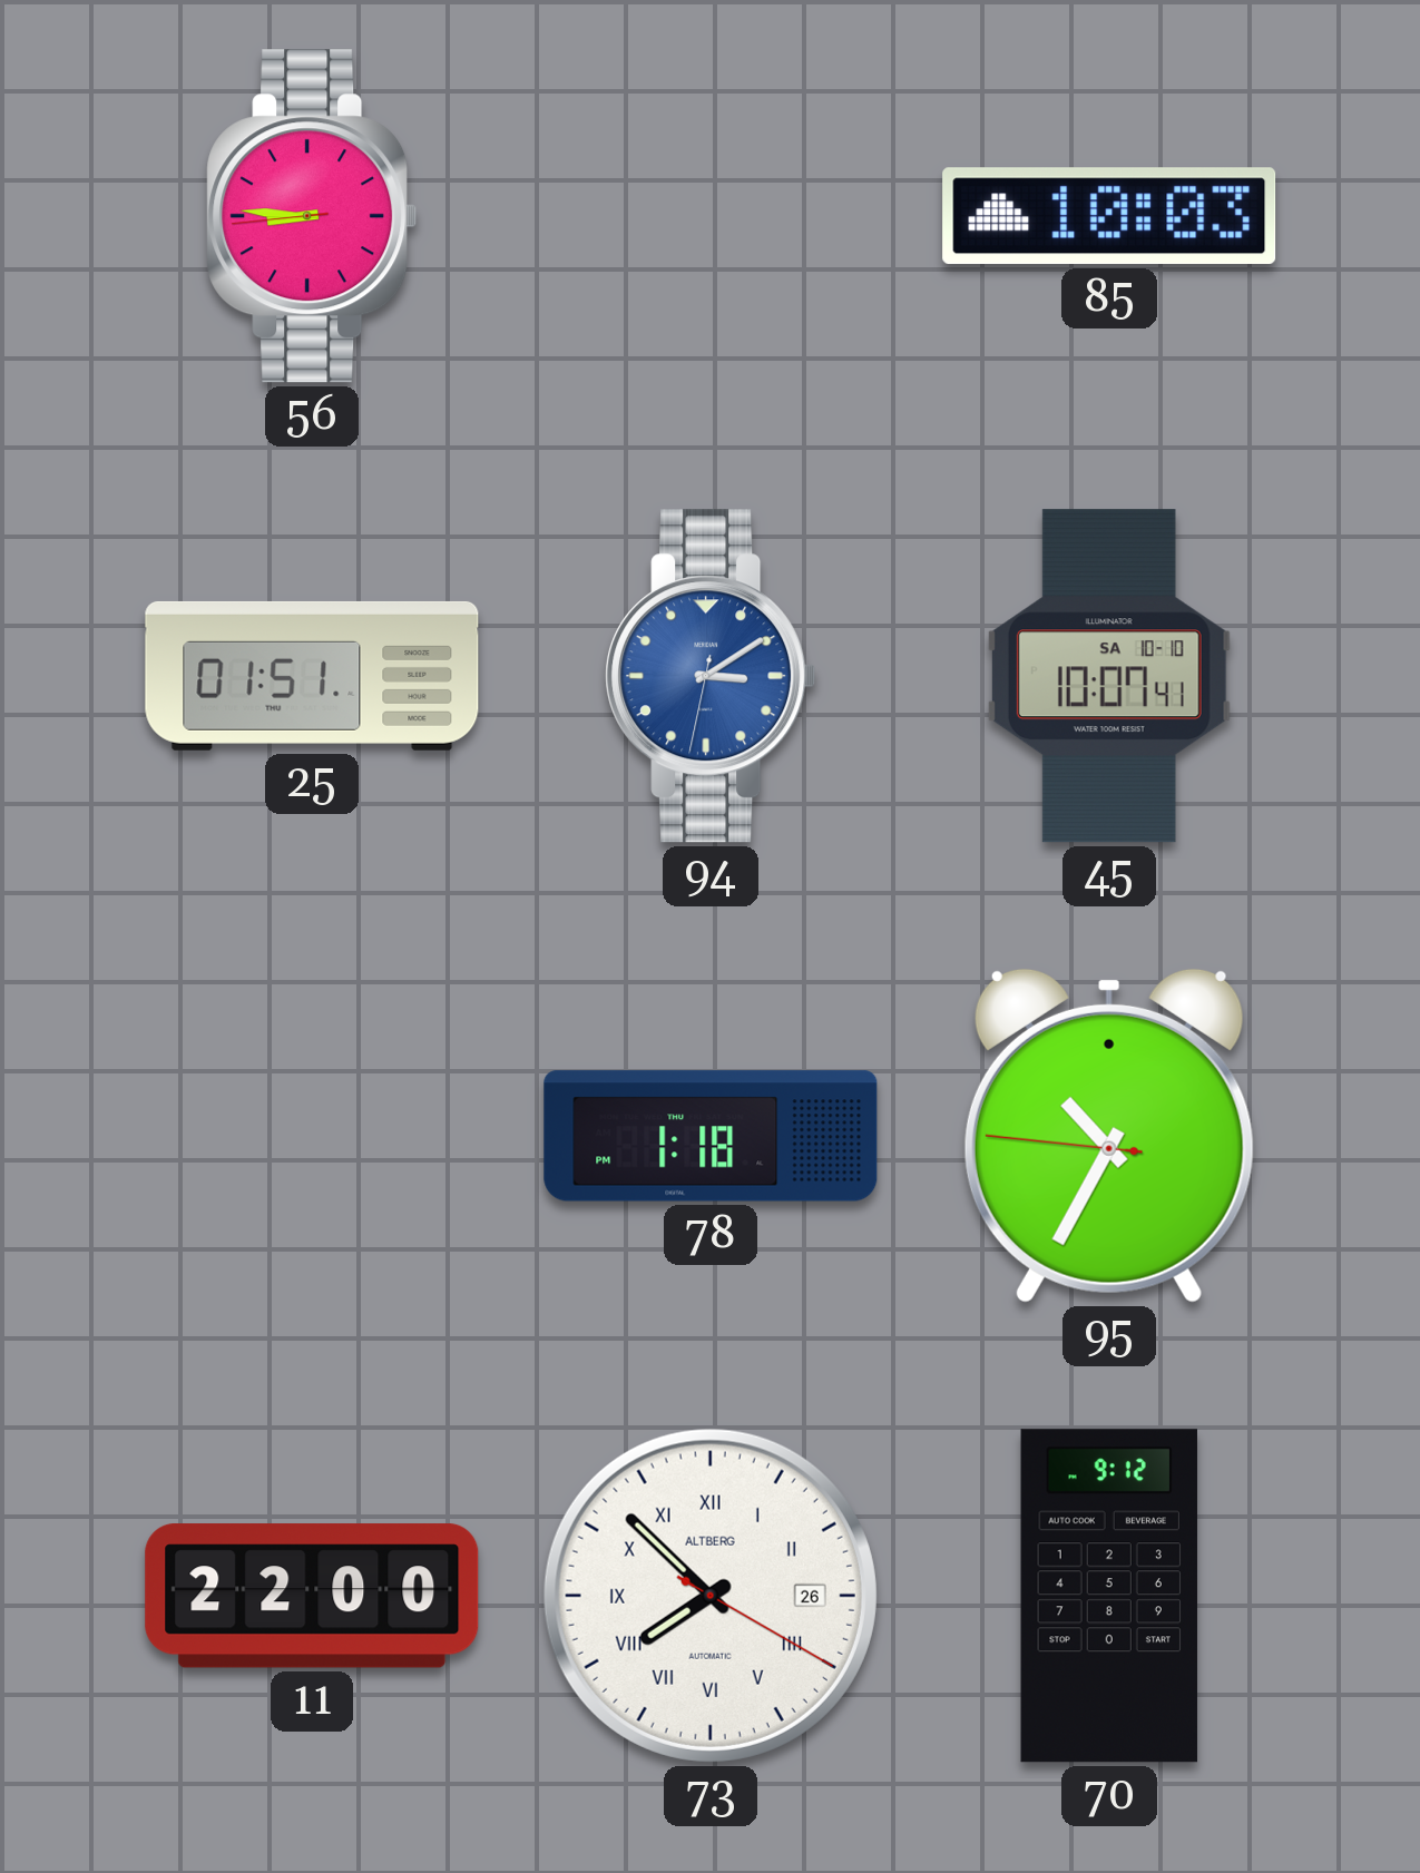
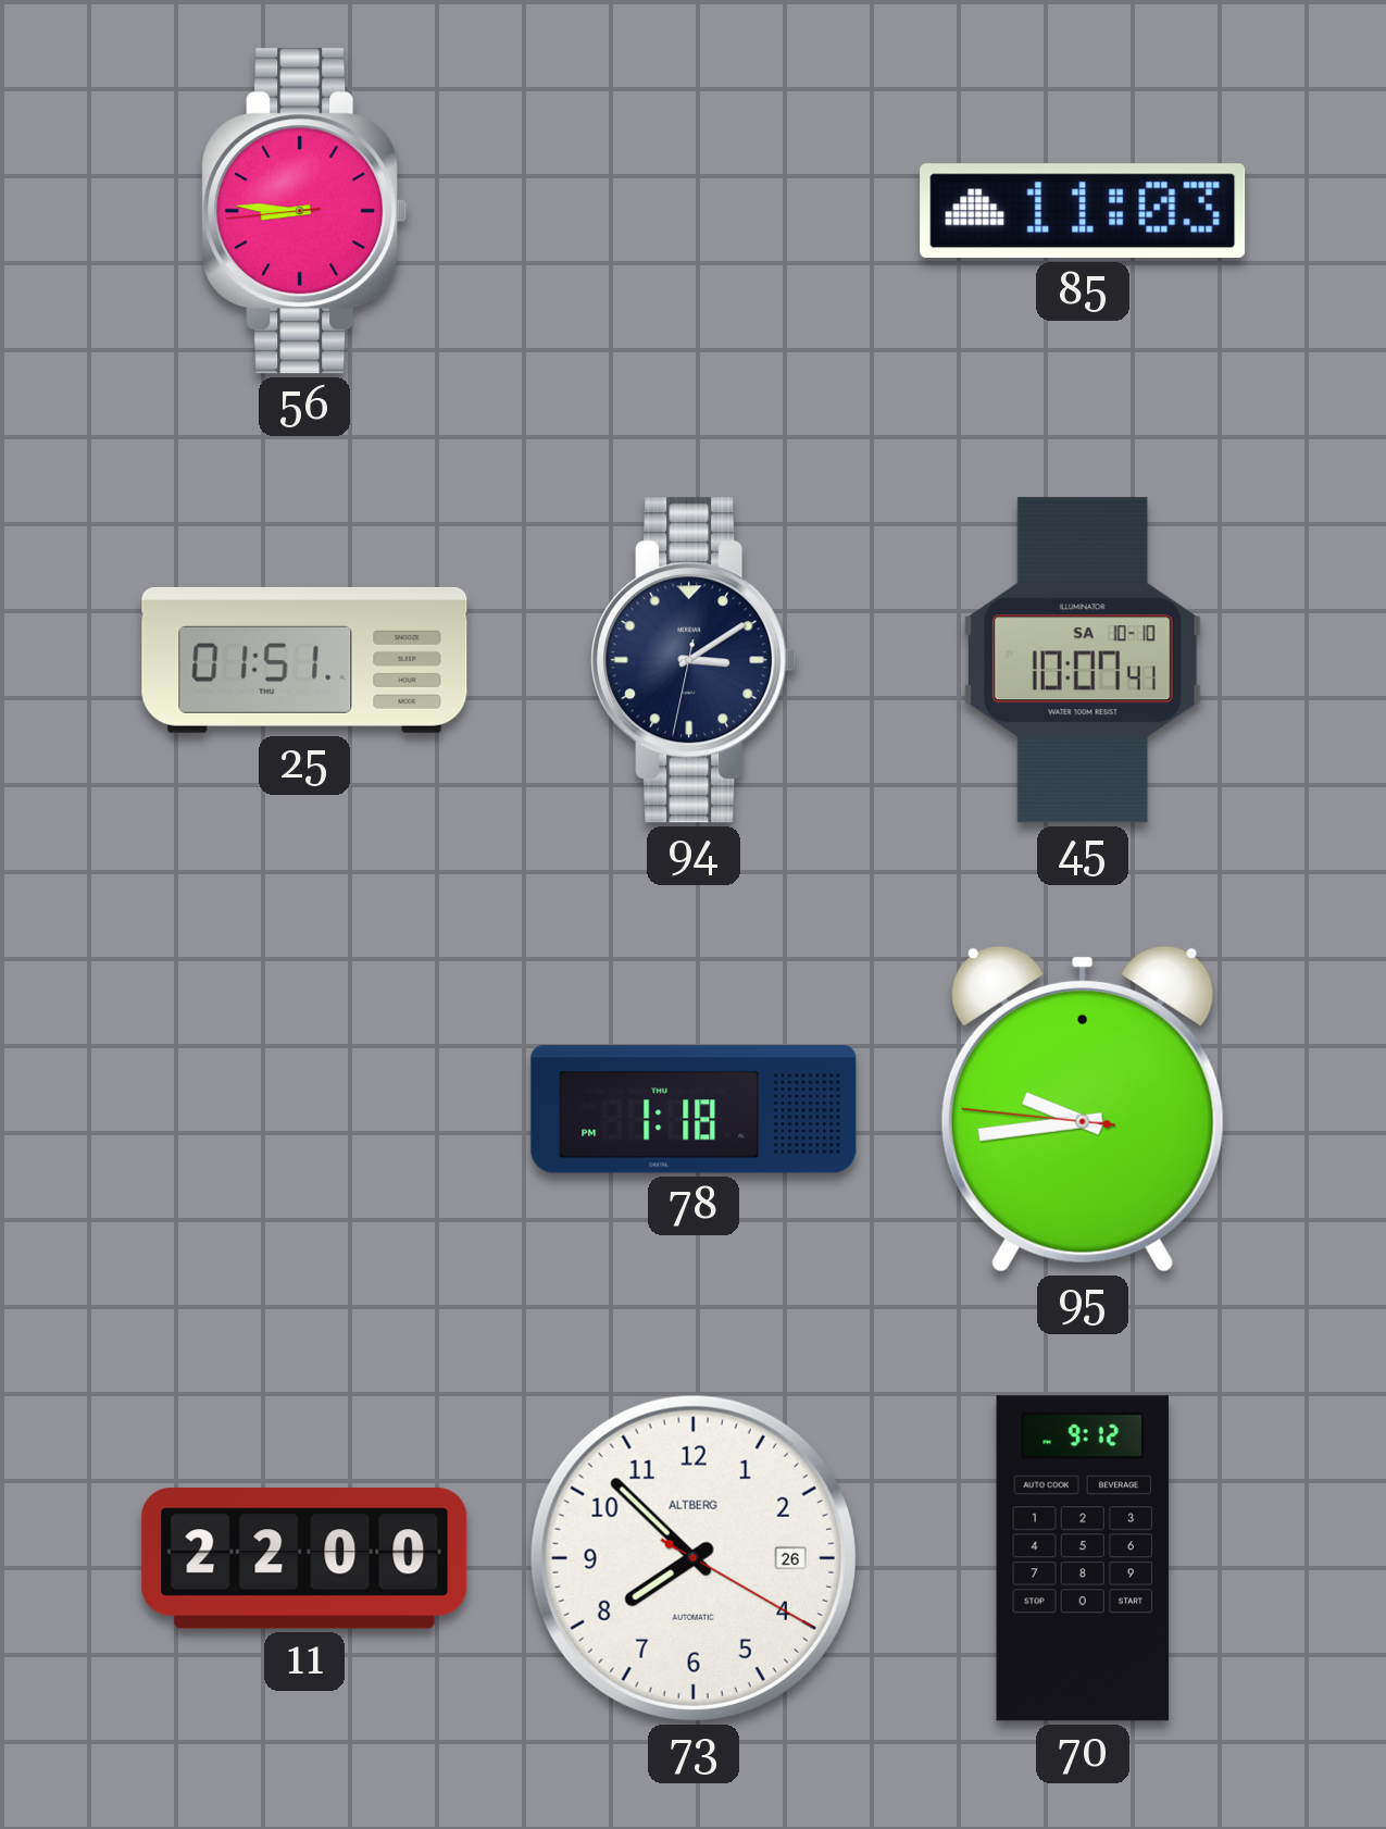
85: 10:03 -> 11:03
94 dial: blue -> navy
95: 10:34 -> 9:43
73 numerals: Roman -> Arabic
